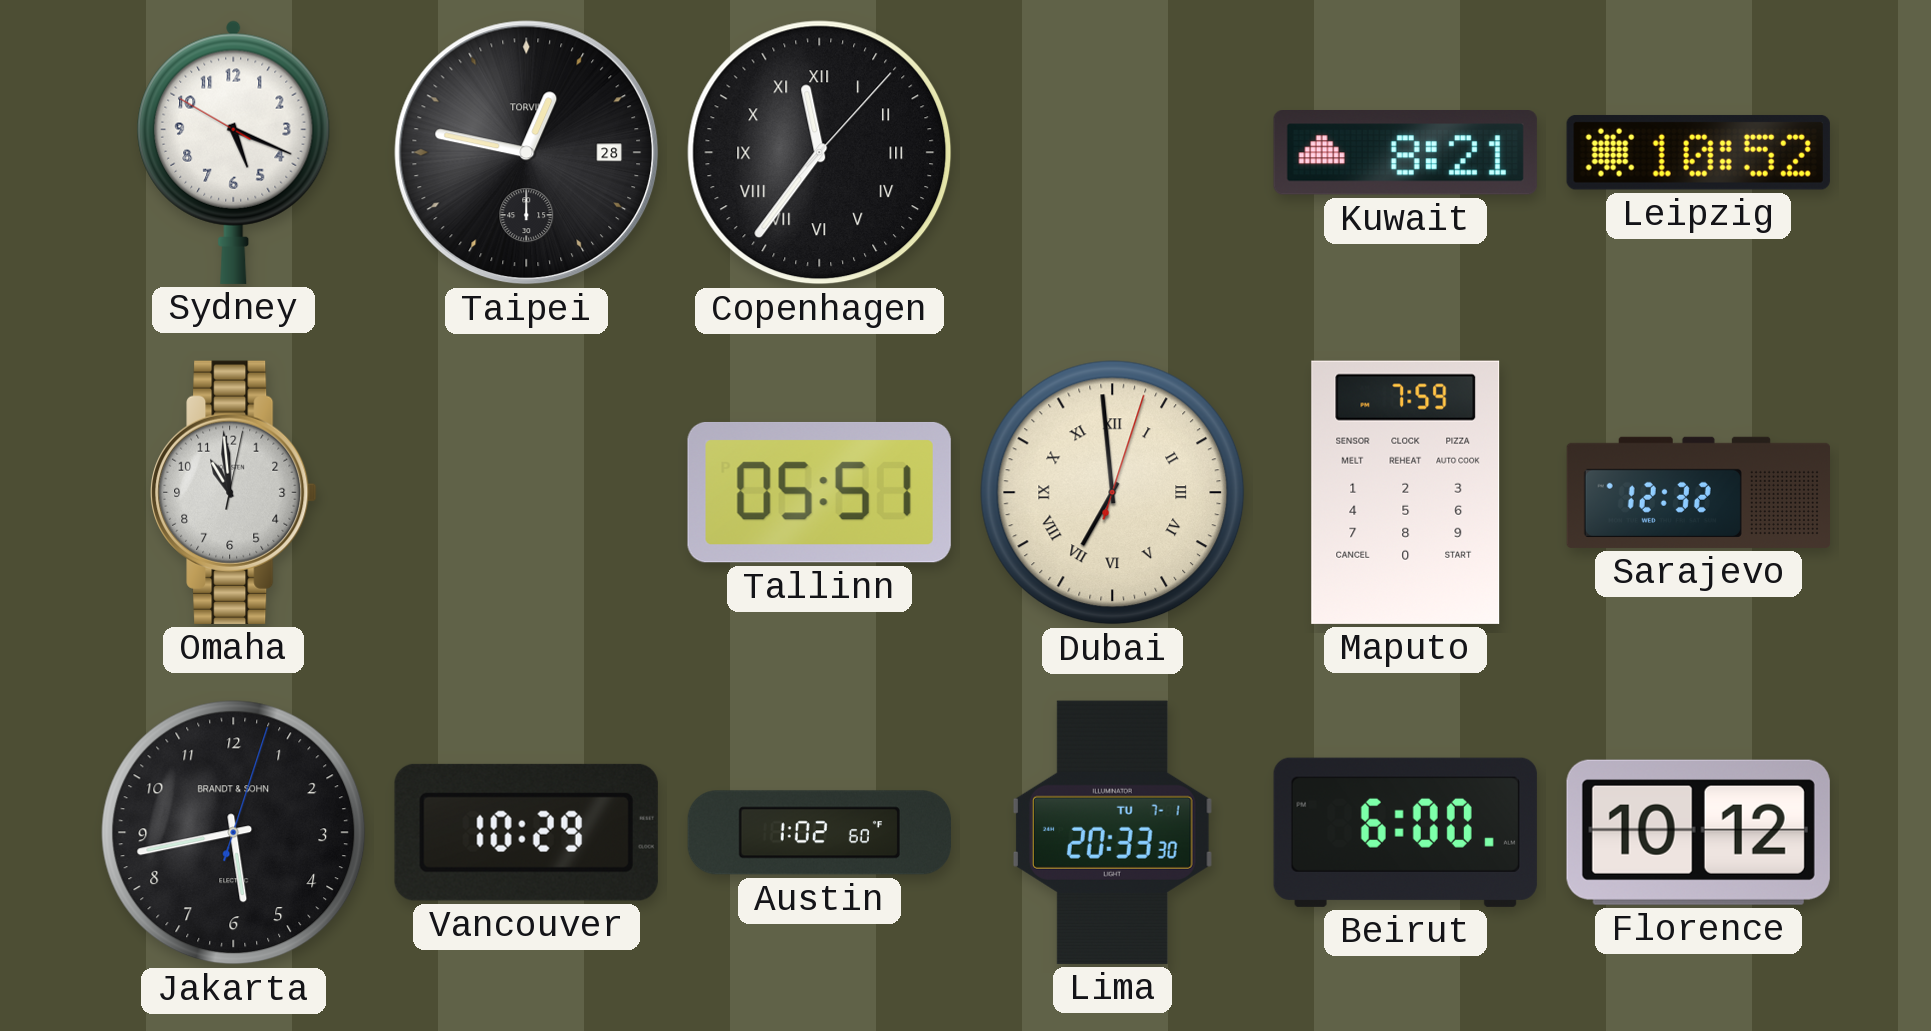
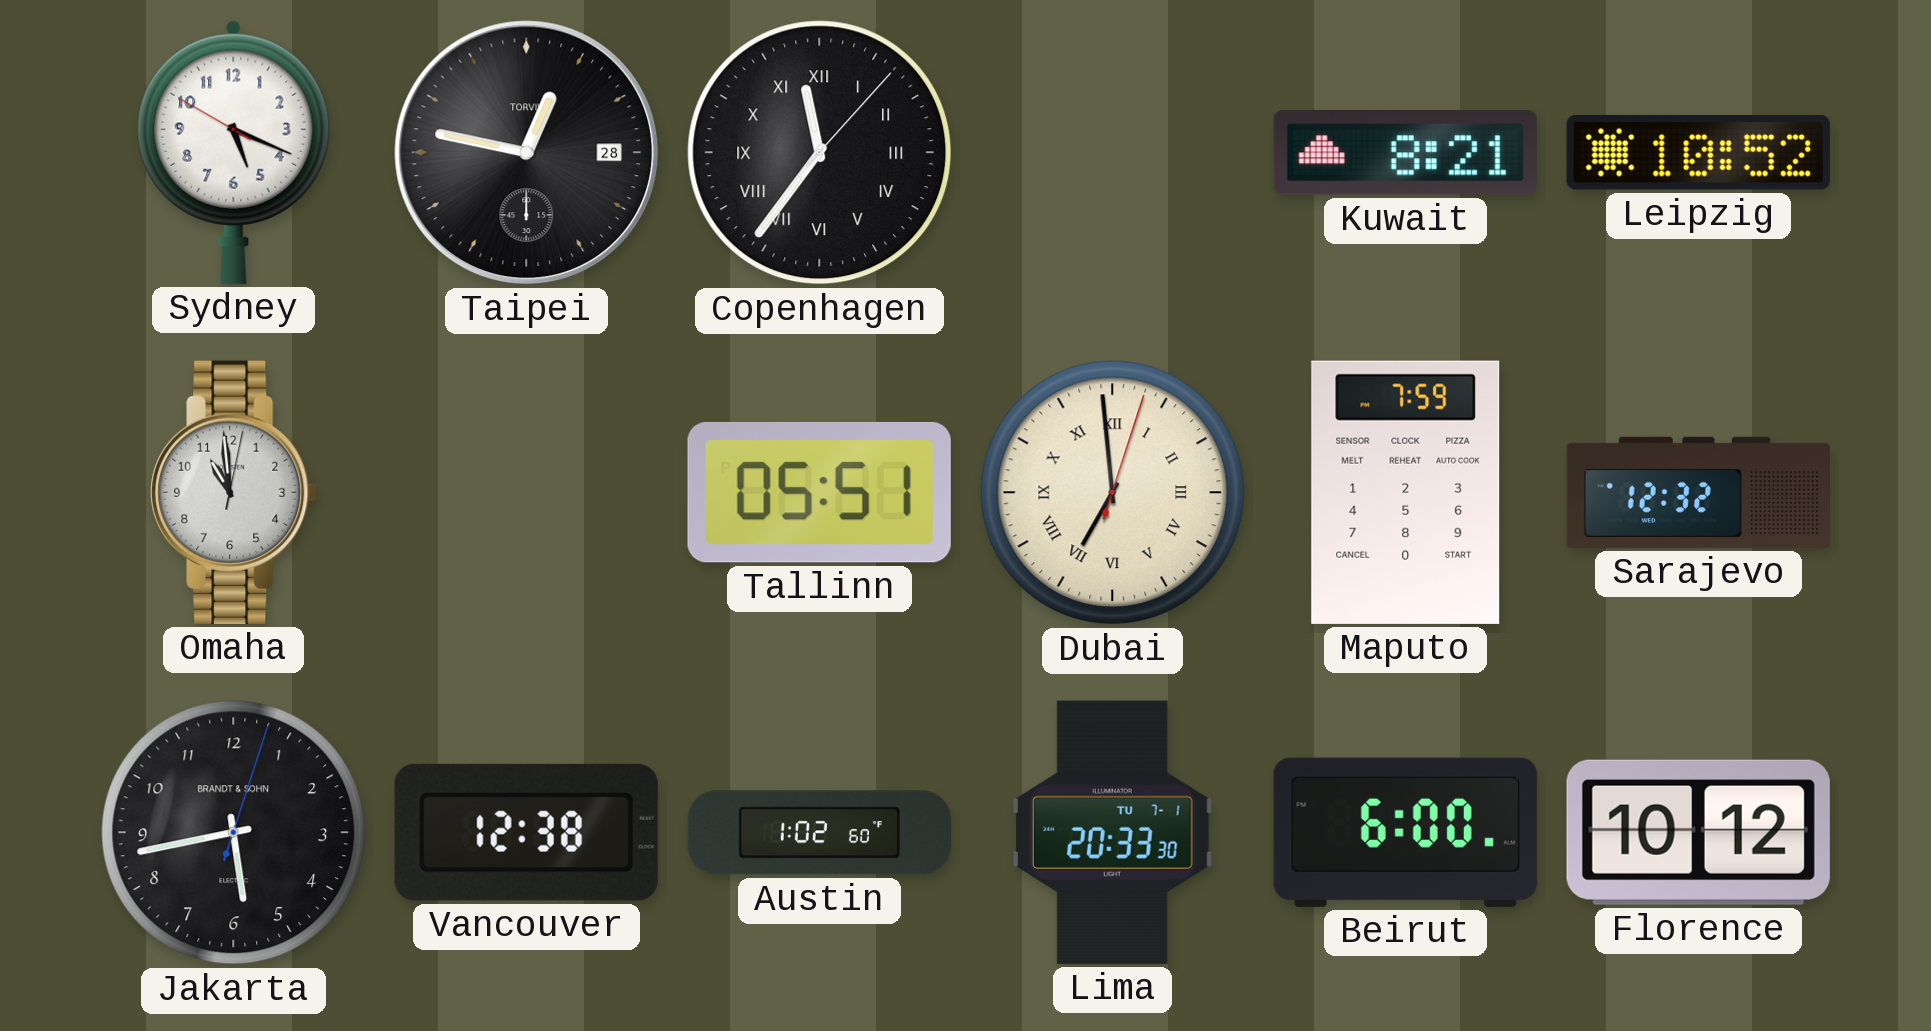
Vancouver: 10:29 -> 12:38
